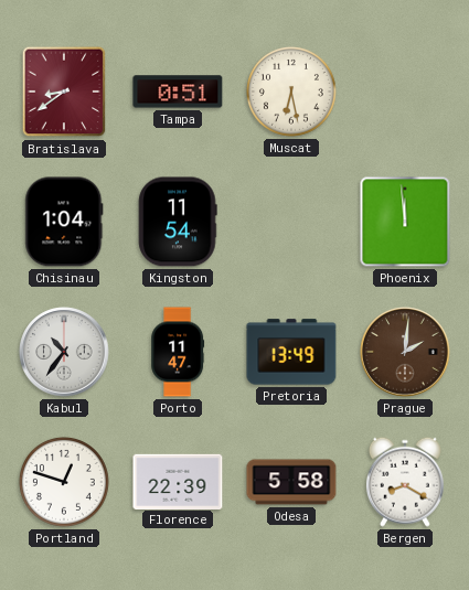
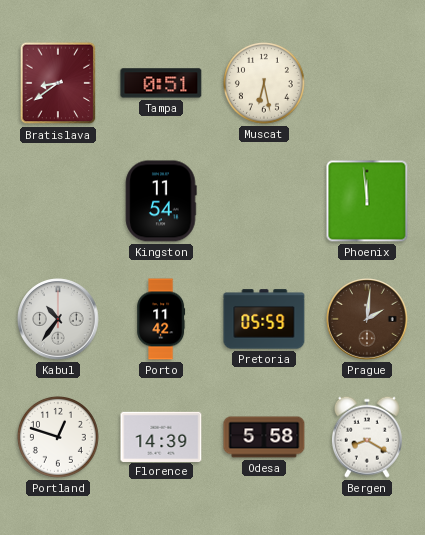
Chisinau: 1:04 -> none
Porto: 11:47 -> 11:42
Pretoria: 13:49 -> 05:59
Florence: 22:39 -> 14:39
